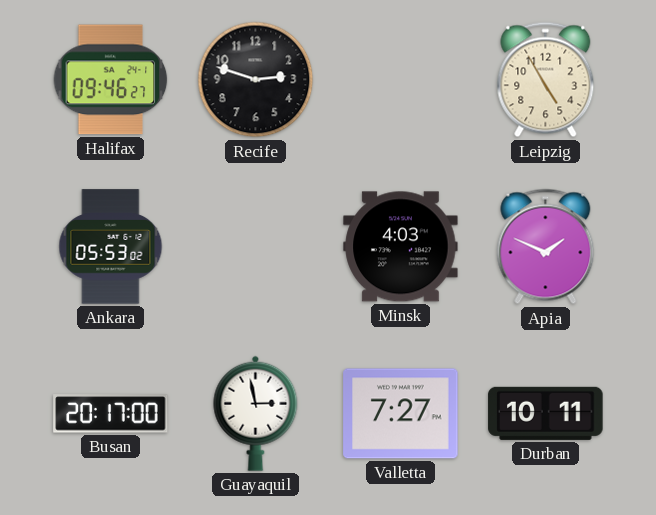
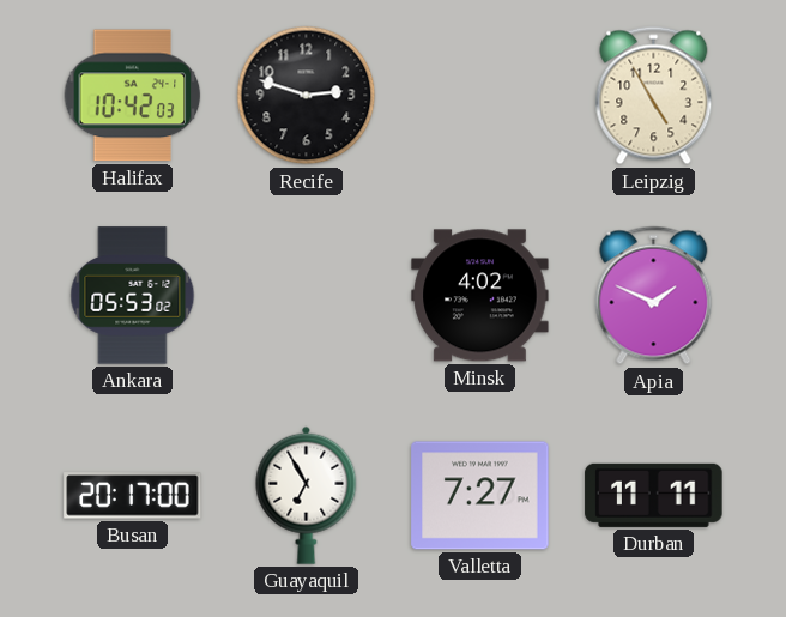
Halifax: 09:46 -> 10:42
Minsk: 4:03 -> 4:02
Guayaquil: 2:58 -> 6:55
Durban: 10:11 -> 11:11
